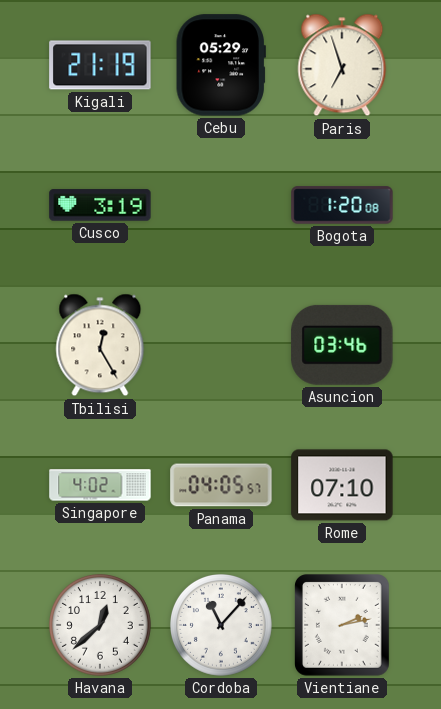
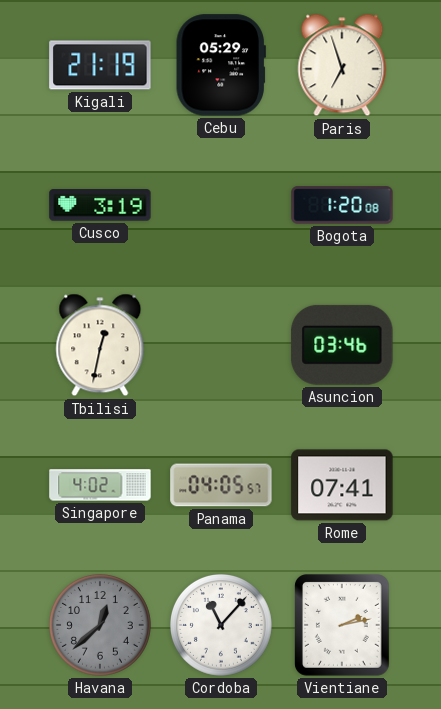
Tbilisi: 12:25 -> 12:32
Rome: 07:10 -> 07:41
Havana dial: white -> grey
